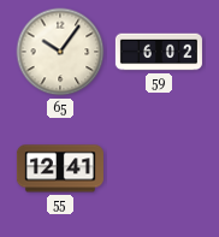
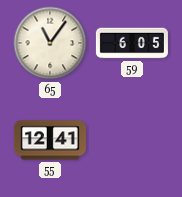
65: 10:06 -> 11:06
59: 6:02 -> 6:05
